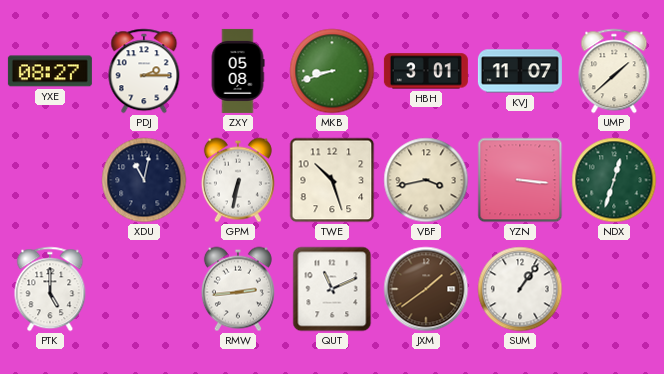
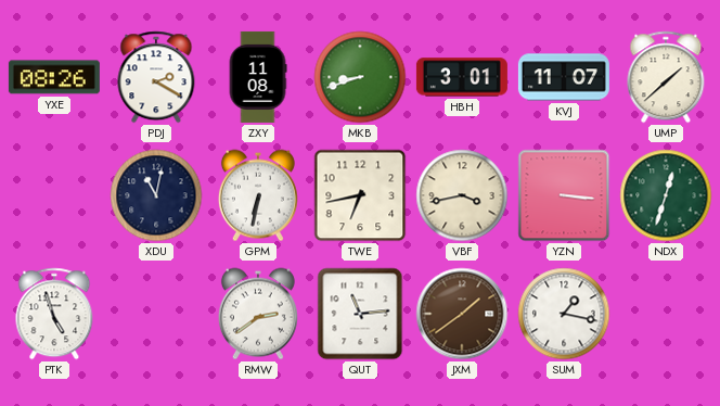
YXE: 08:27 -> 08:26
PDJ: 2:15 -> 2:20
ZXY: 05:08 -> 11:08
TWE: 10:27 -> 6:43
PTK: 5:00 -> 4:57
RMW: 2:44 -> 2:39
QUT: 11:11 -> 11:14
SUM: 1:06 -> 1:17
